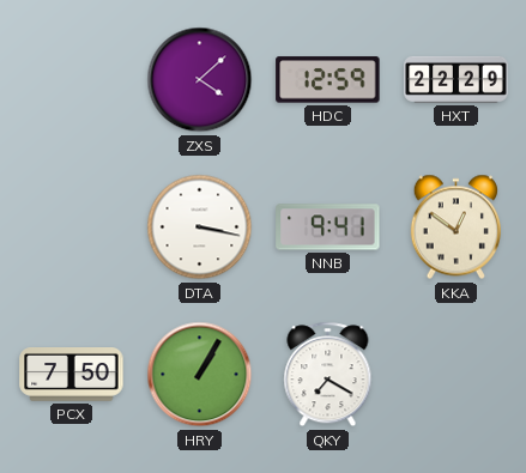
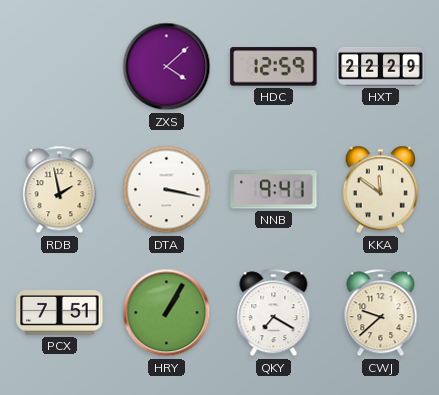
RDB: none -> 1:58
KKA: 12:51 -> 11:51
PCX: 7:50 -> 7:51
CWJ: none -> 9:38
